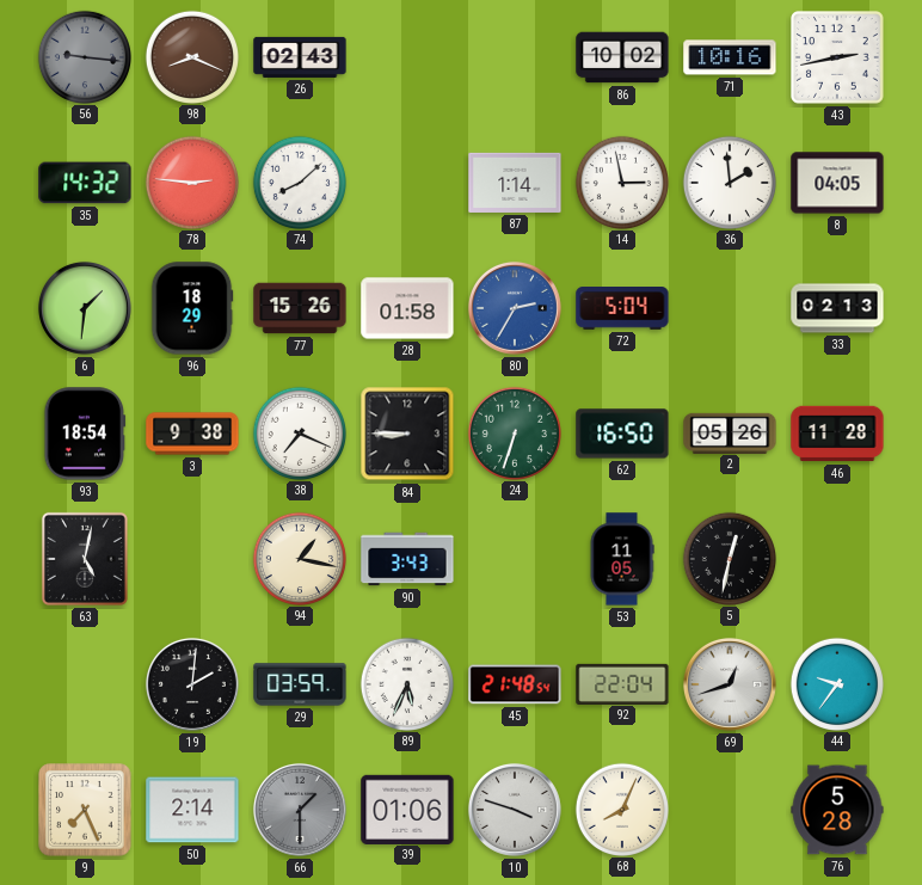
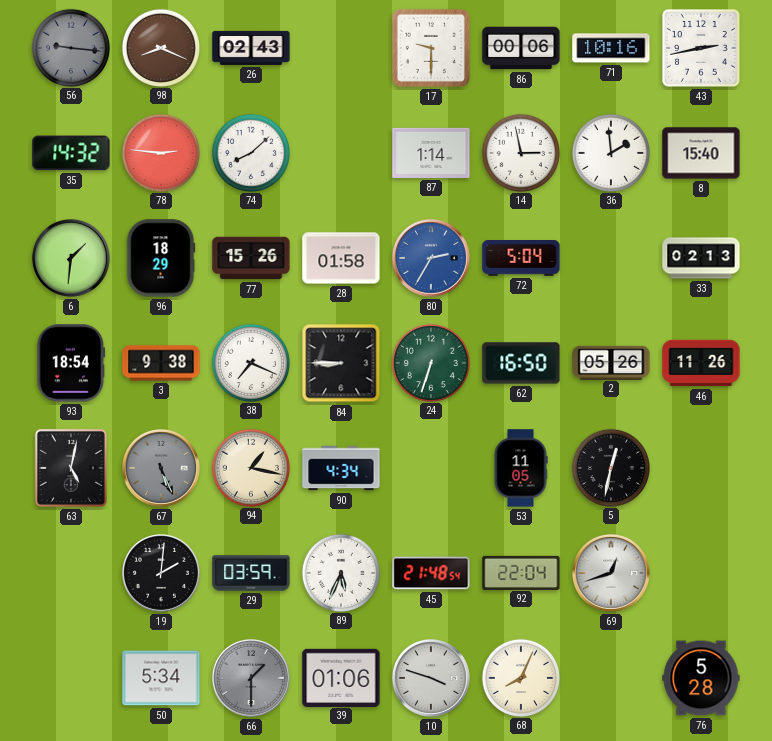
17: none -> 9:30
86: 10:02 -> 00:06
8: 04:05 -> 15:40
46: 11:28 -> 11:26
67: none -> 5:26
90: 3:43 -> 4:34
44: 9:36 -> none
9: 7:26 -> none
50: 2:14 -> 5:34
